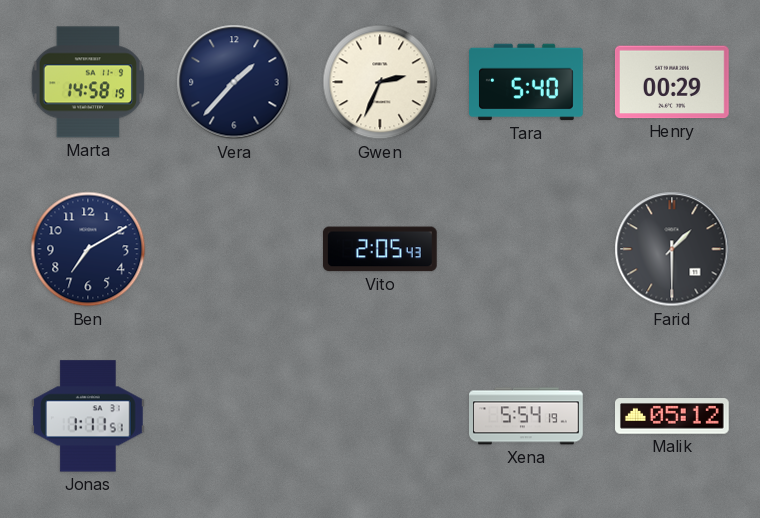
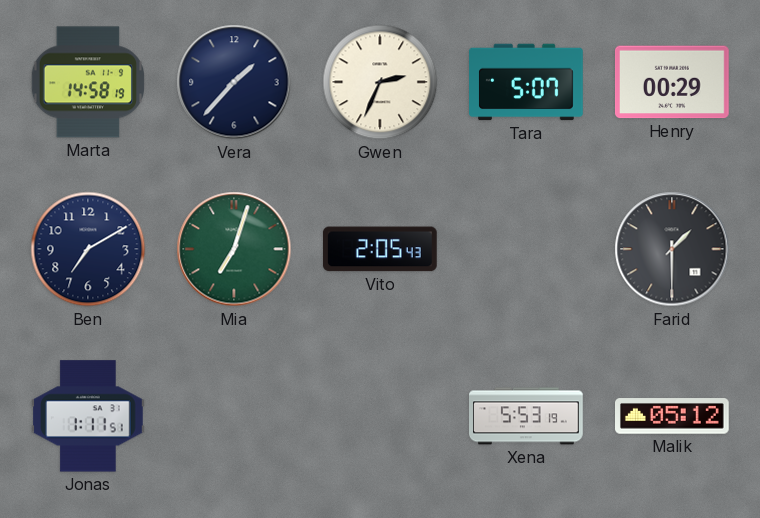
Tara: 5:40 -> 5:07
Mia: none -> 7:03
Xena: 5:54 -> 5:53
